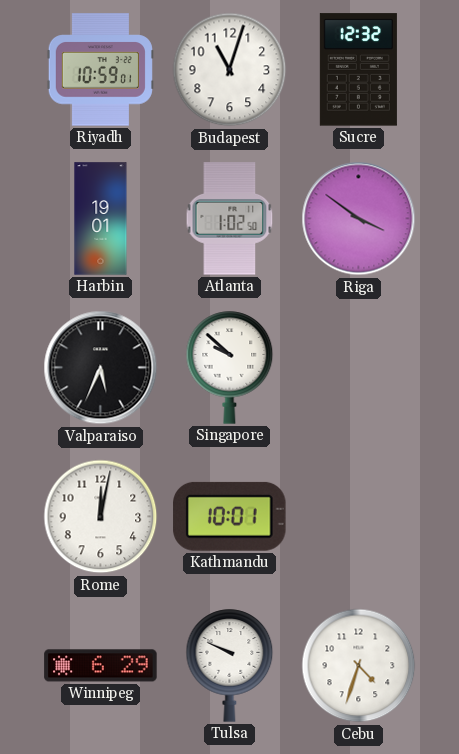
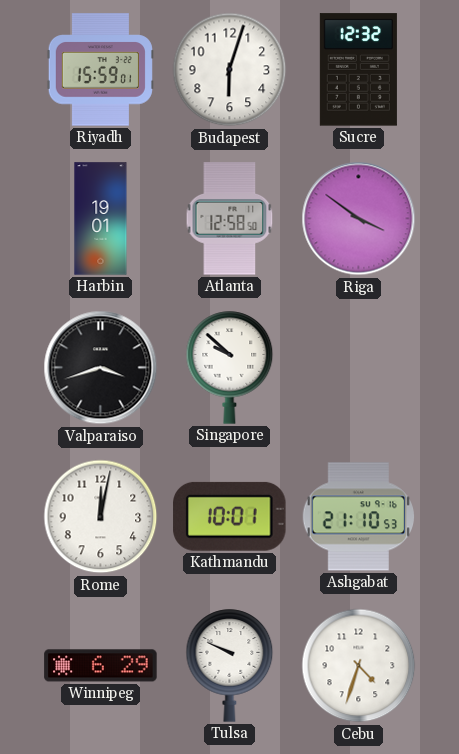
Riyadh: 10:59 -> 15:59
Budapest: 11:03 -> 6:03
Atlanta: 1:02 -> 12:58
Valparaiso: 5:34 -> 3:42
Ashgabat: none -> 21:10
